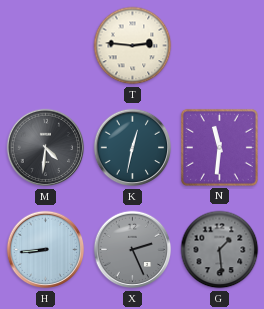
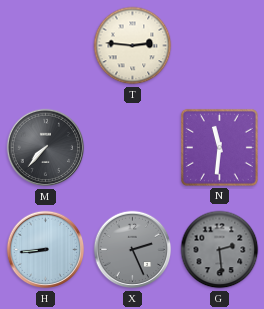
M: 4:31 -> 7:37
K: 12:32 -> none
G: 1:29 -> 2:29
